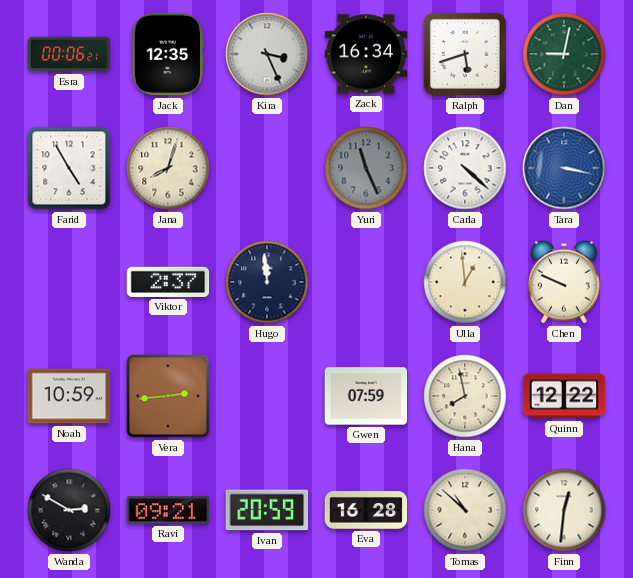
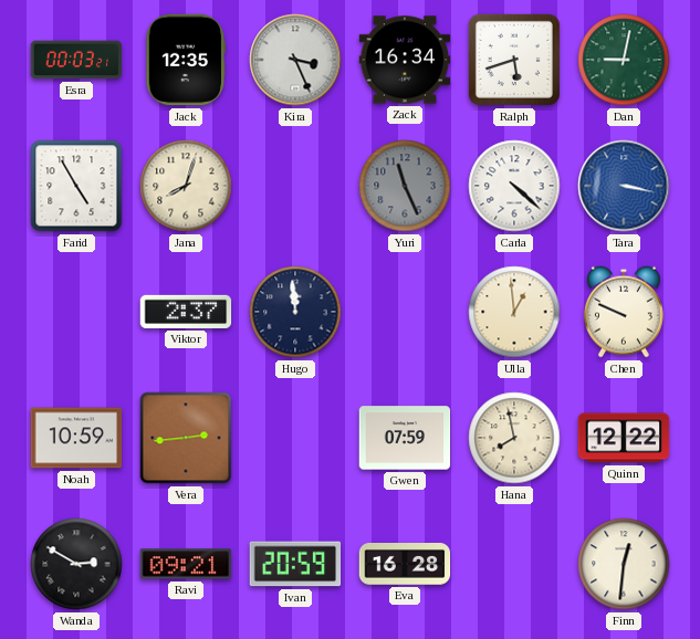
Esra: 00:06 -> 00:03
Tomas: 10:52 -> none
